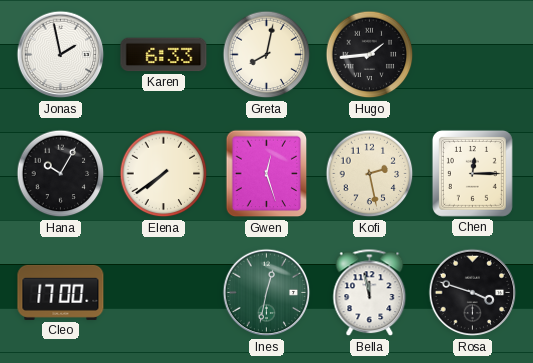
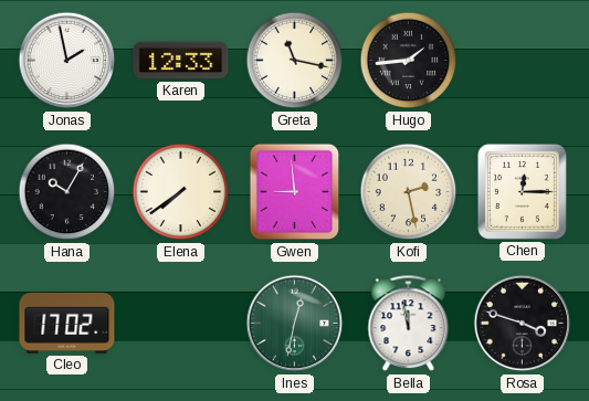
Karen: 6:33 -> 12:33
Greta: 8:02 -> 11:17
Gwen: 12:27 -> 8:59
Cleo: 17:00 -> 17:02
